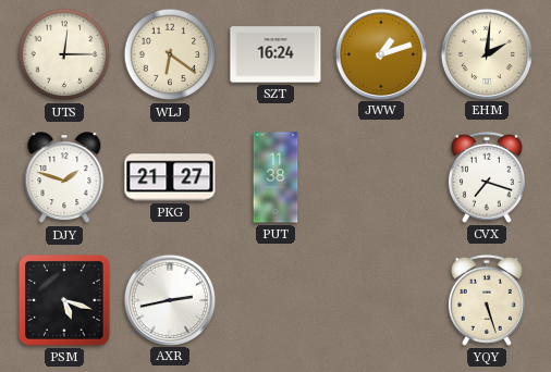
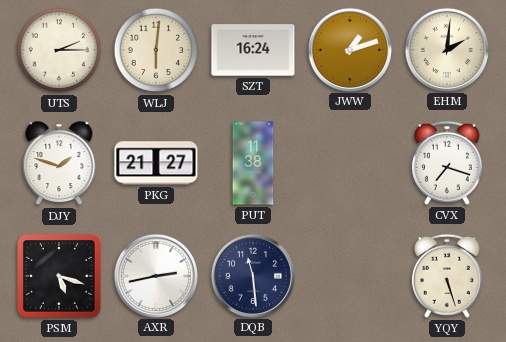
UTS: 12:15 -> 2:15
WLJ: 6:21 -> 6:01
DQB: none -> 11:29
